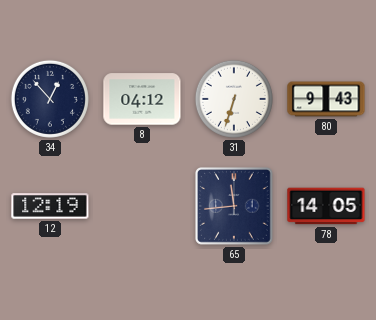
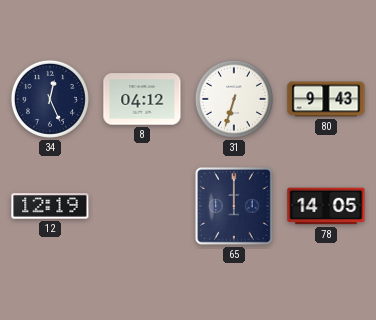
34: 12:53 -> 12:26
65: 11:44 -> 12:00
